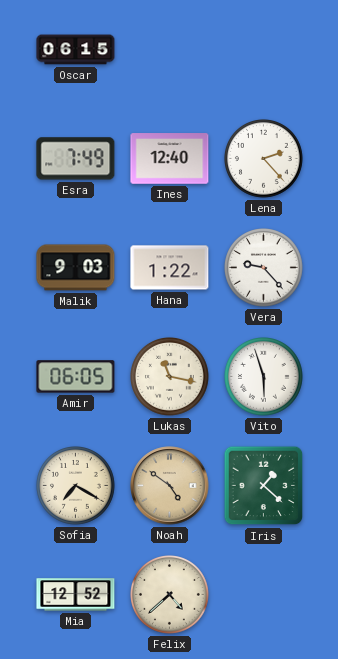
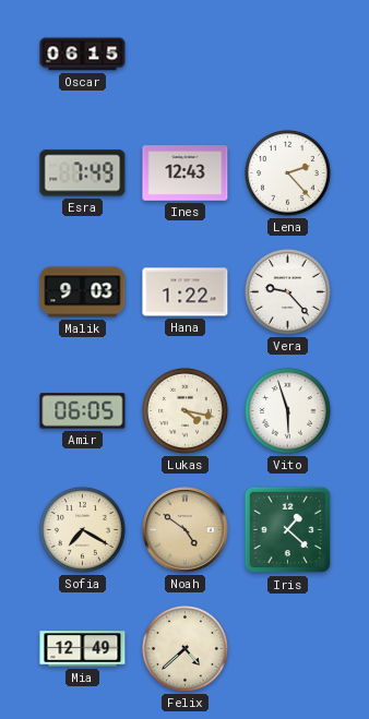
Ines: 12:40 -> 12:43
Lukas: 11:17 -> 4:17
Mia: 12:52 -> 12:49
